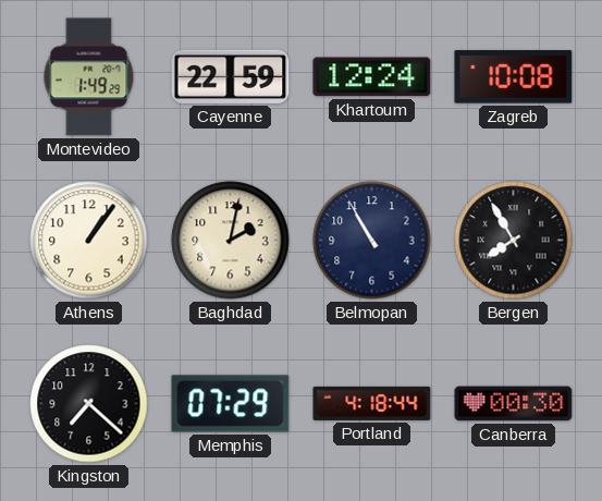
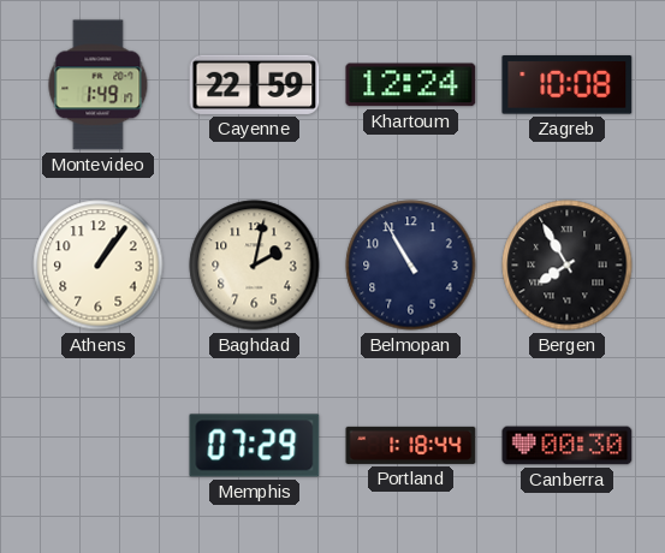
Montevideo: 1:49:29 -> 1:49:17
Kingston: 7:22 -> none
Portland: 4:18 -> 1:18
